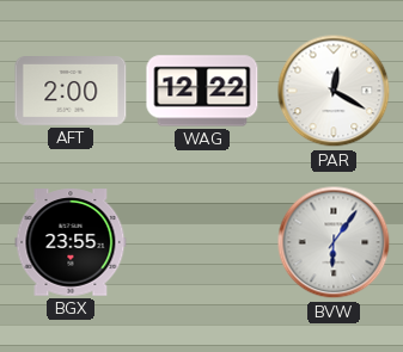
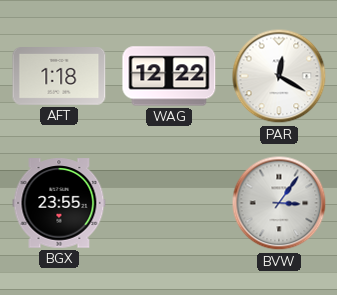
AFT: 2:00 -> 1:18
BVW: 6:06 -> 3:06
